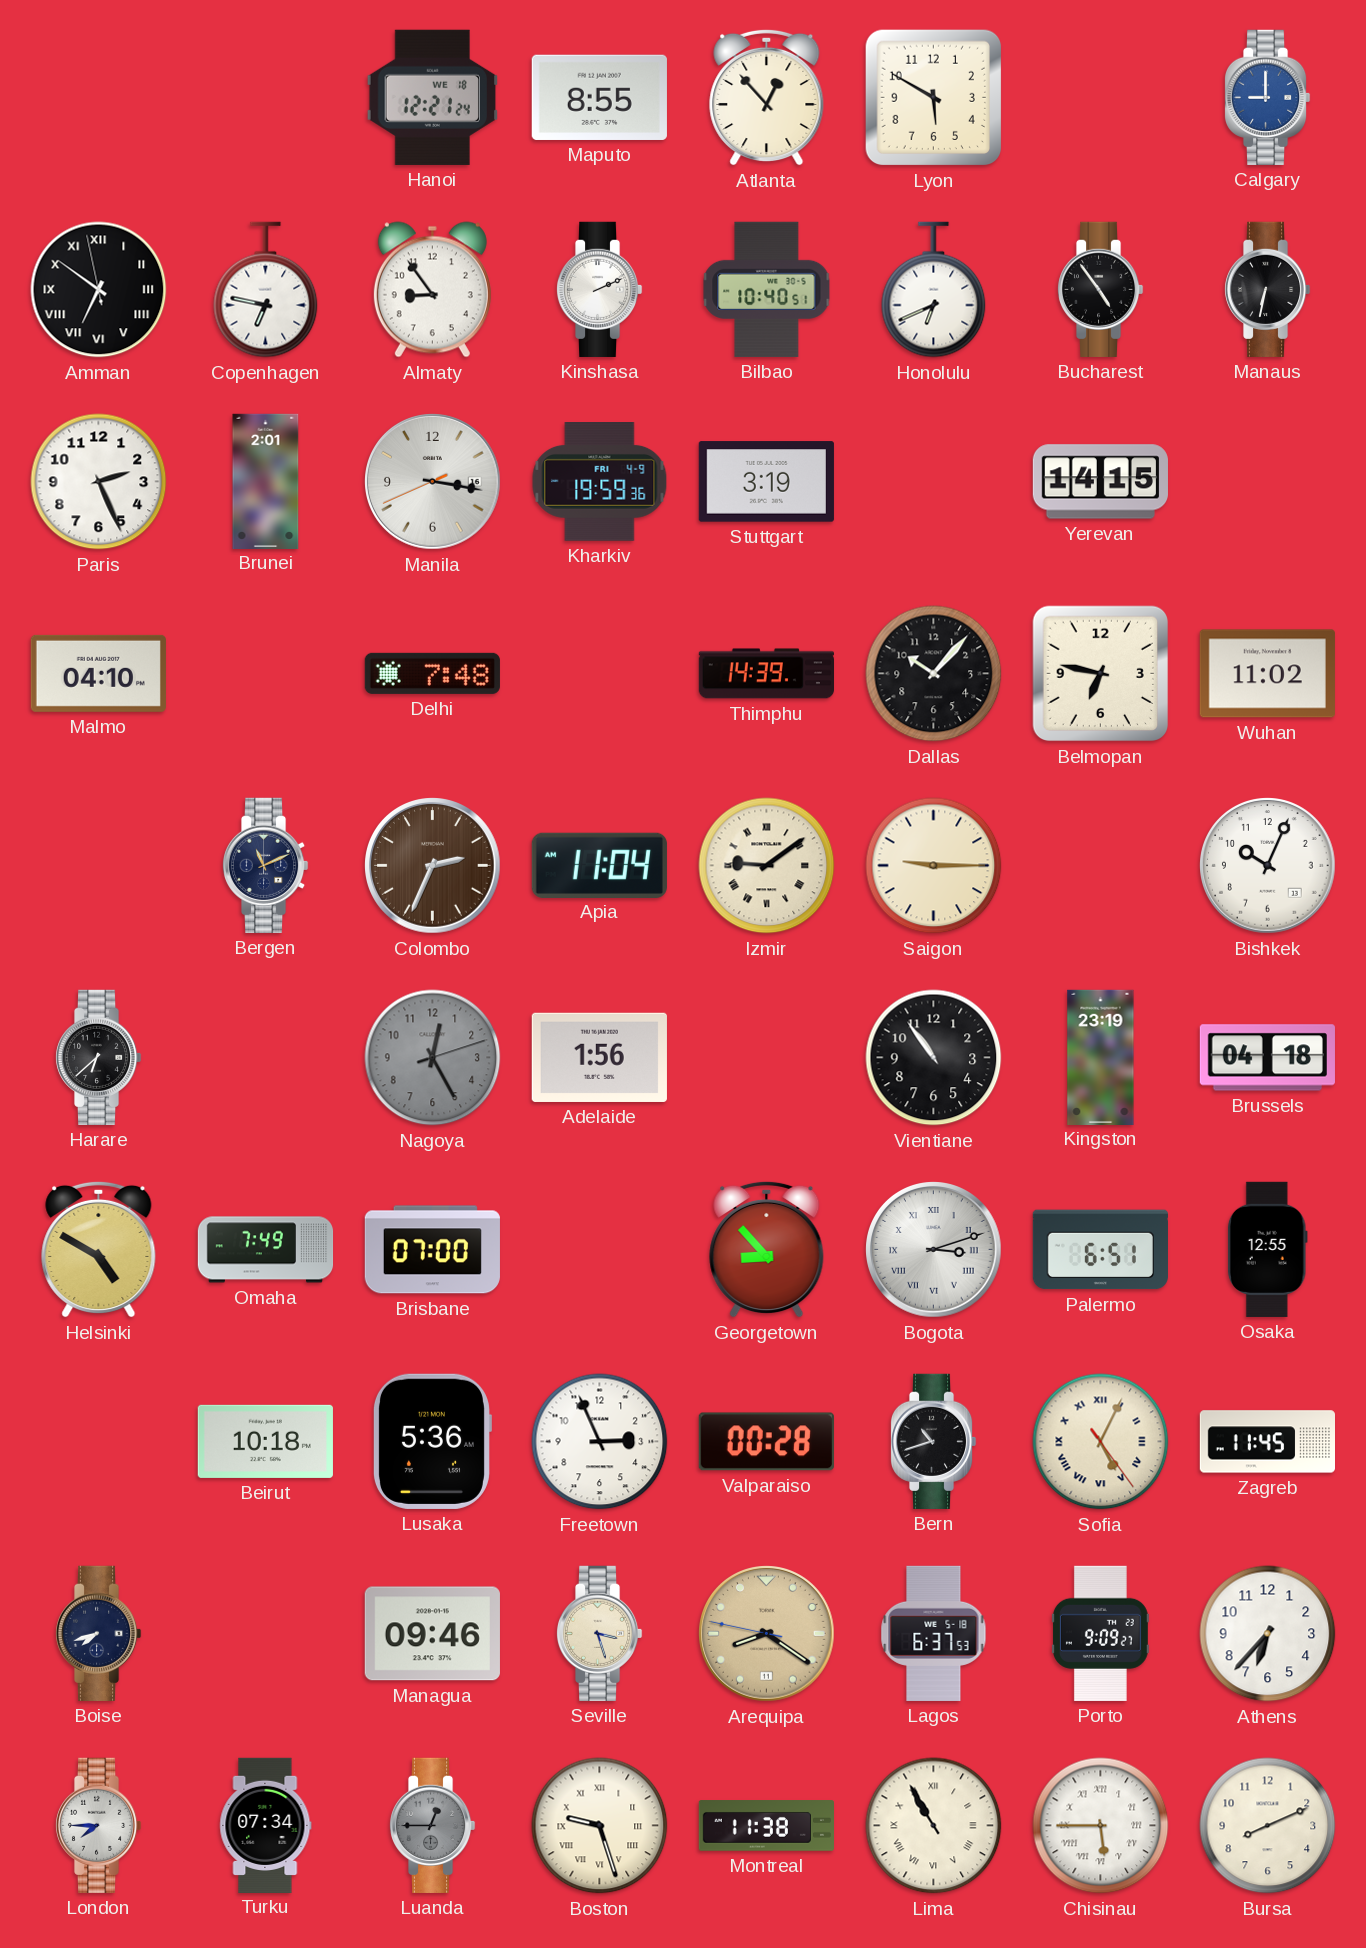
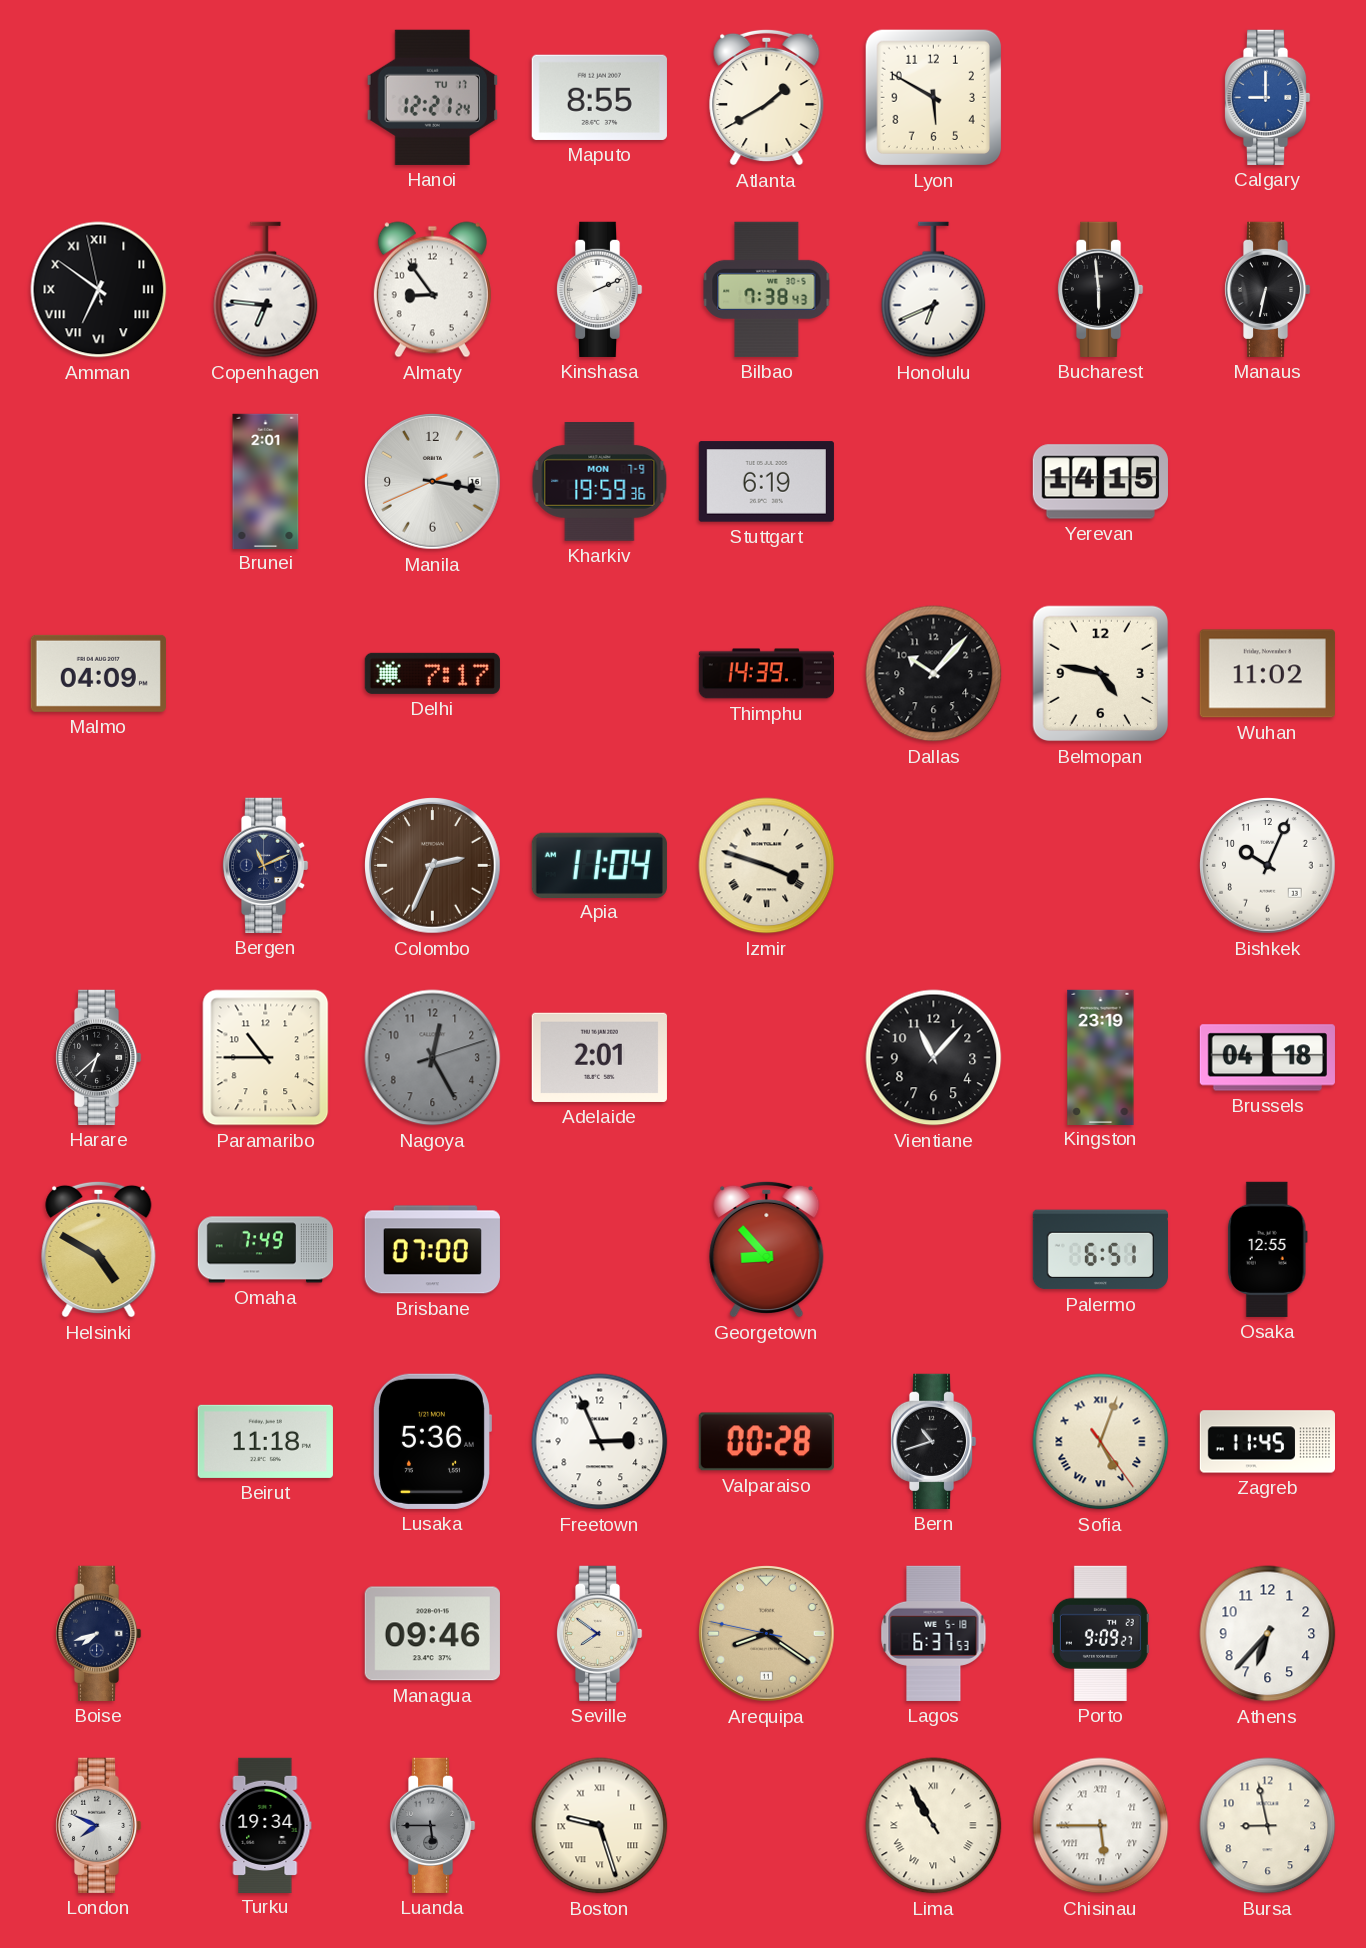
Hanoi date: WE 18 -> TU 17
Atlanta: 12:53 -> 1:40
Copenhagen: 6:47 -> 6:46
Bilbao: 10:40 -> 7:38
Bucharest: 4:54 -> 5:59
Paris: 2:26 -> none
Kharkiv date: FRI 4-9 -> MON 7-9
Stuttgart: 3:19 -> 6:19
Malmo: 04:10 -> 04:09
Delhi: 7:48 -> 7:17
Belmopan: 6:47 -> 4:47
Izmir: 9:09 -> 3:48
Saigon: 9:15 -> none
Paramaribo: none -> 10:45
Adelaide: 1:56 -> 2:01
Vientiane: 10:54 -> 11:07
Bogota: 3:12 -> none
Beirut: 10:18 -> 11:18
Sofia: 5:04 -> 5:03
Seville: 3:27 -> 7:51
London: 7:45 -> 7:49
Turku: 07:34 -> 19:34
Luanda: 12:45 -> 5:45
Montreal: 11:38 -> none
Bursa: 8:11 -> 8:58
